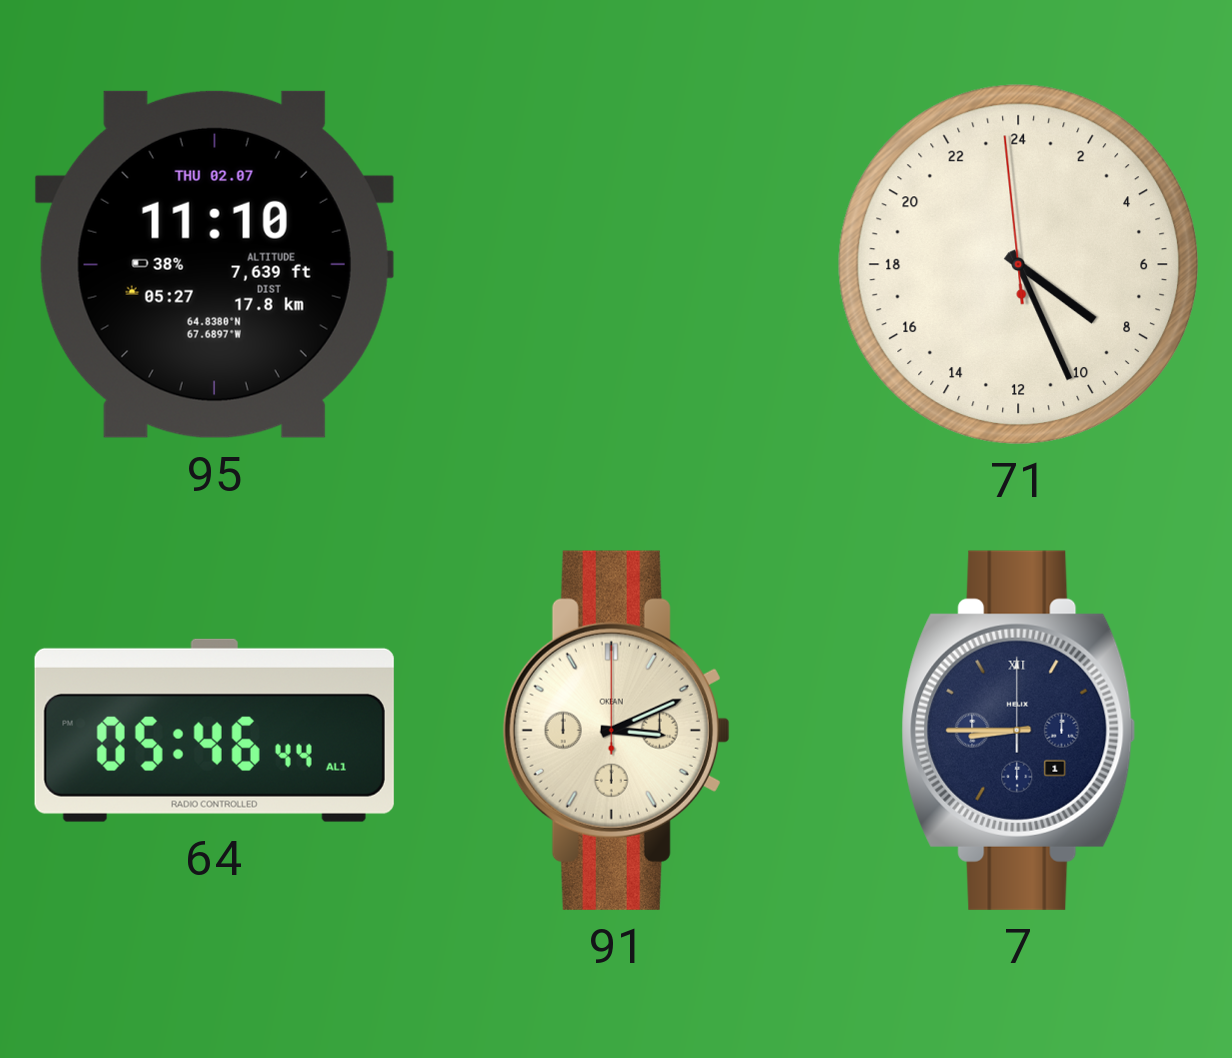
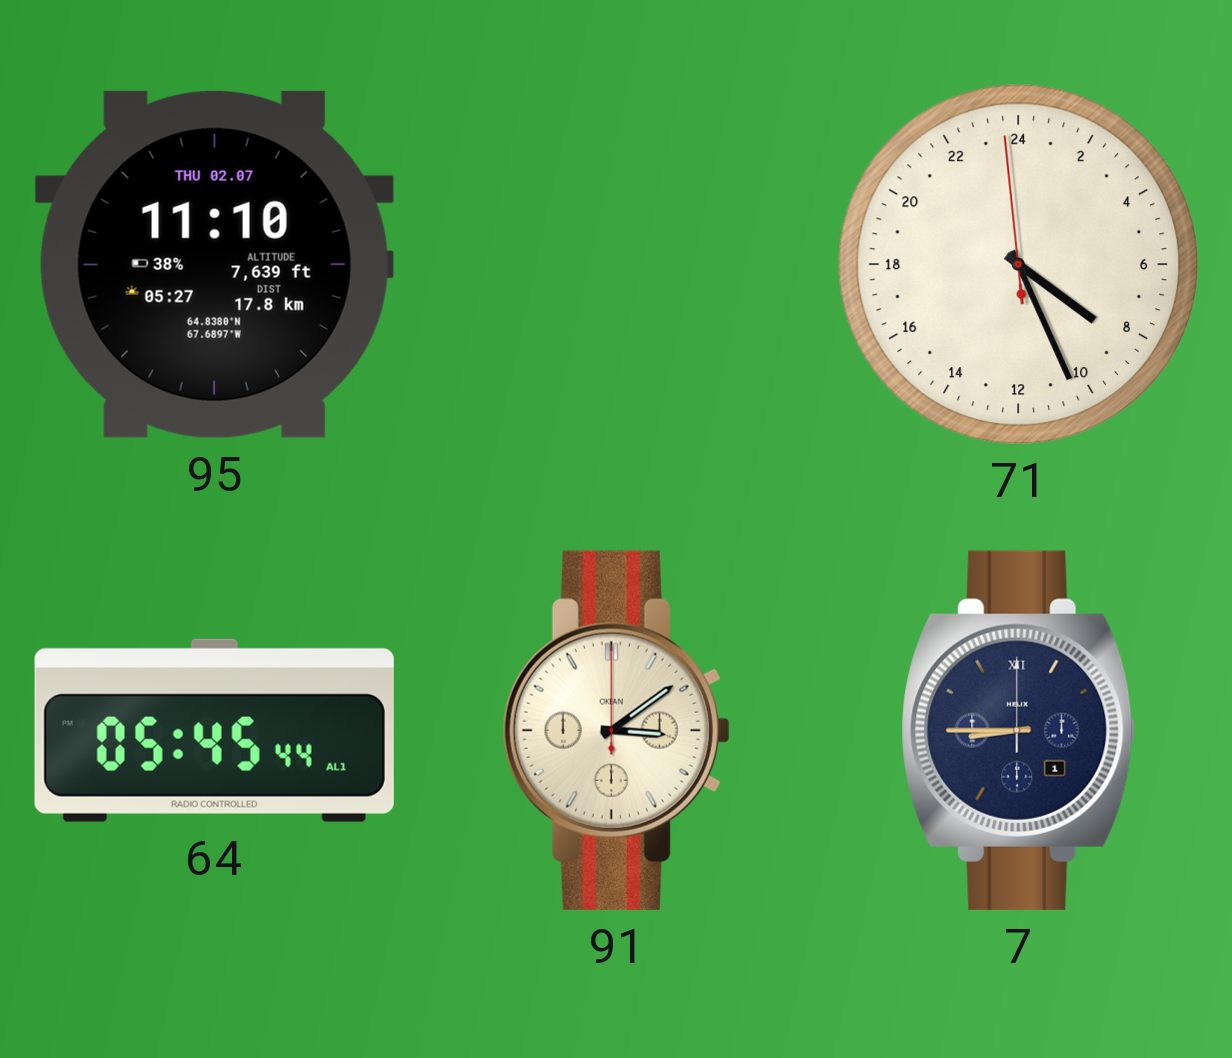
64: 05:46 -> 05:45
91: 3:11 -> 3:09
